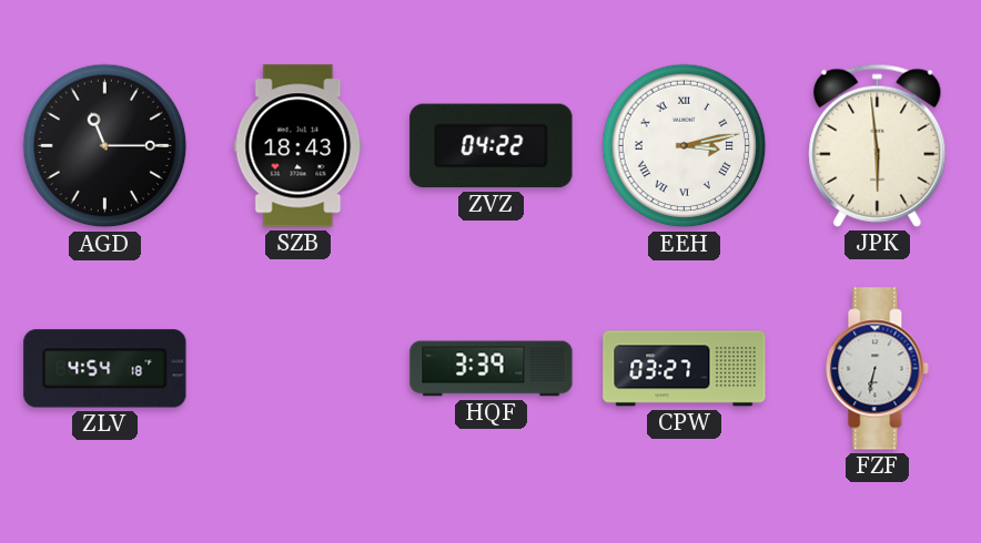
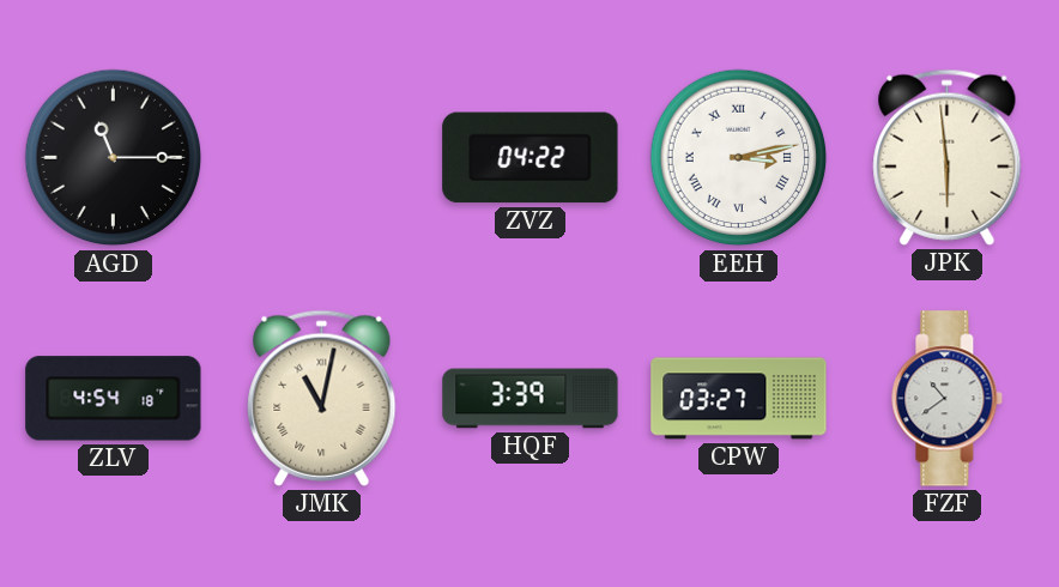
SZB: 18:43 -> none
JMK: none -> 11:02
FZF: 6:32 -> 10:39
